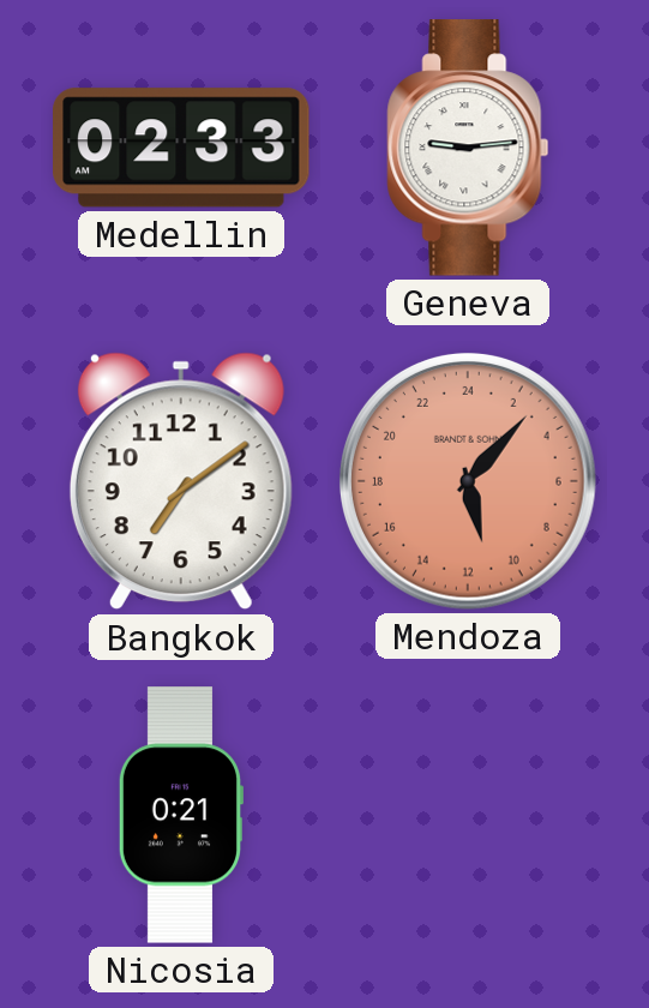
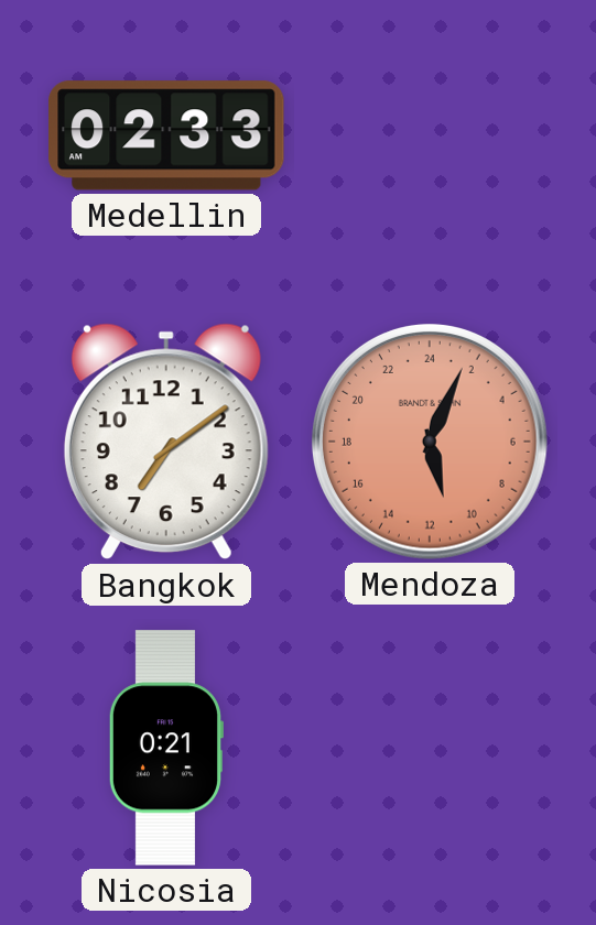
Geneva: 9:14 -> none
Mendoza: 11:07 -> 11:04
